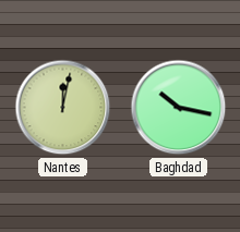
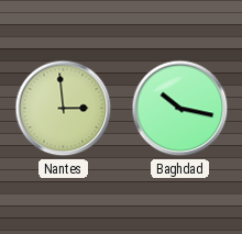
Nantes: 12:02 -> 2:59
